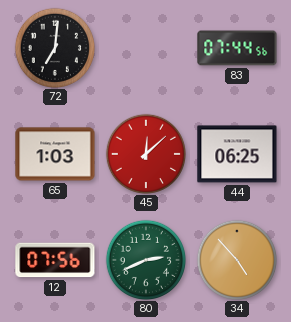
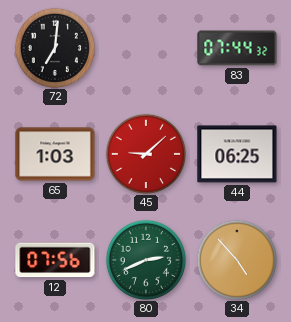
83: 07:44:56 -> 07:44:32
45: 12:08 -> 9:08
